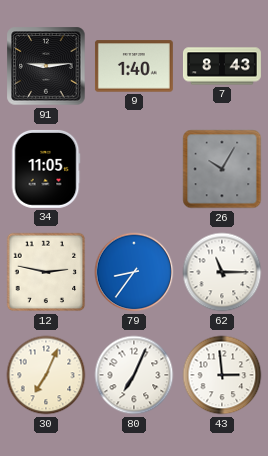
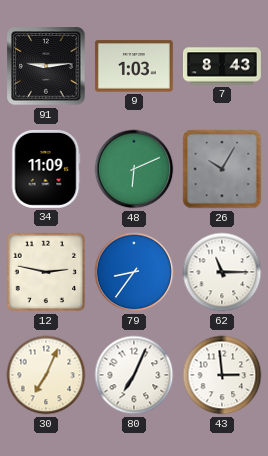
9: 1:40 -> 1:03
34: 11:05 -> 11:09
48: none -> 6:11
